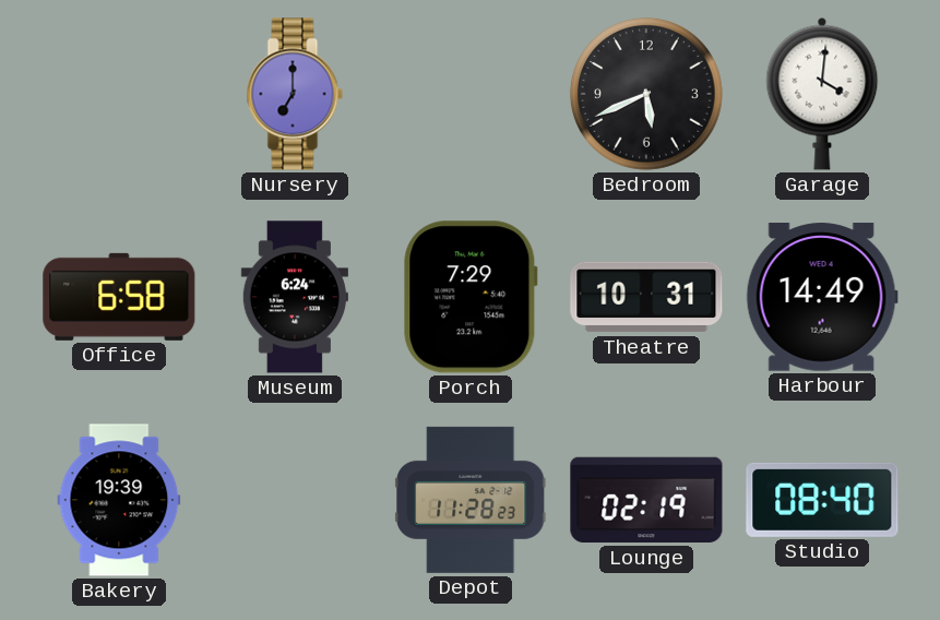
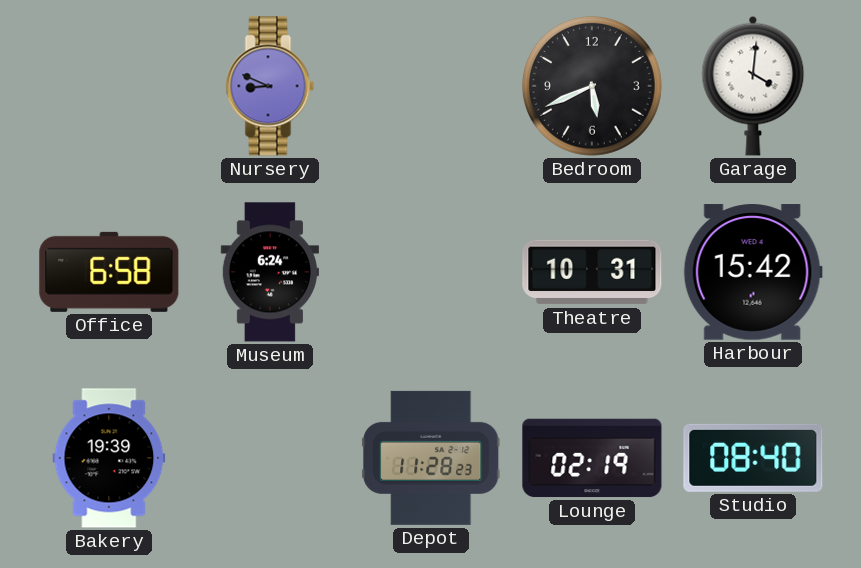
Nursery: 7:00 -> 8:49
Porch: 7:29 -> none
Harbour: 14:49 -> 15:42
